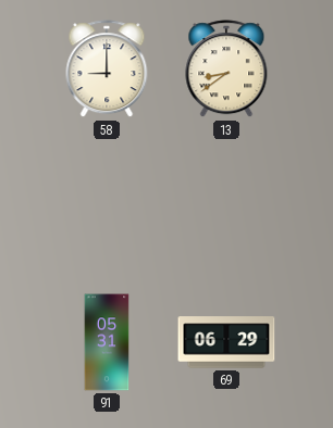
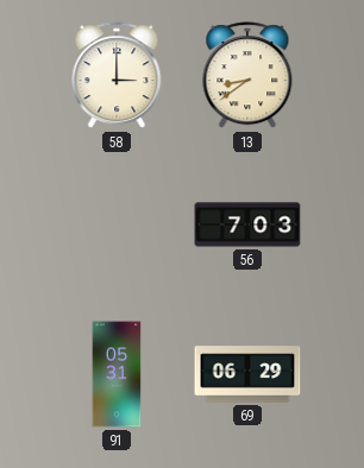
58: 9:00 -> 3:00
56: none -> 7:03
